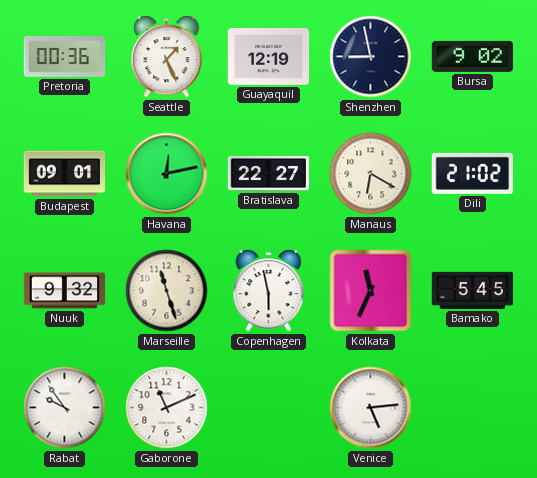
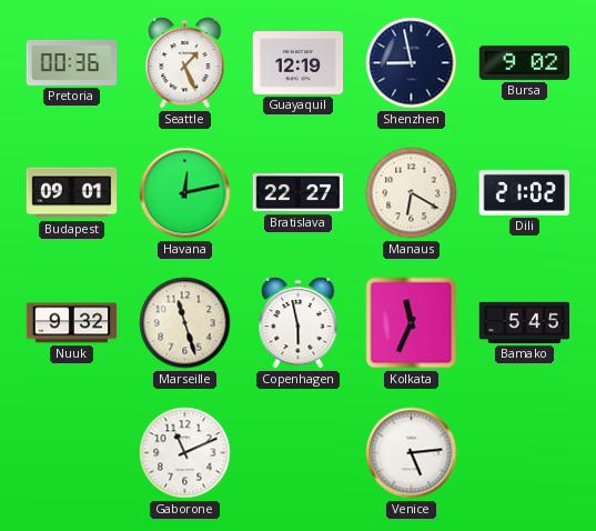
Rabat: 9:54 -> none
